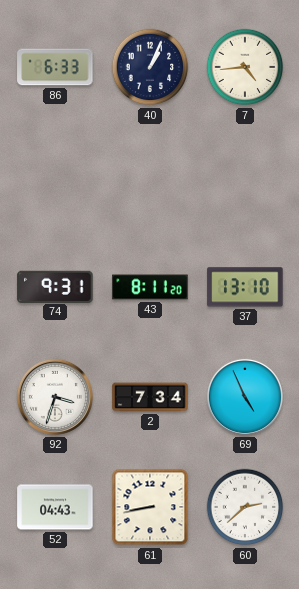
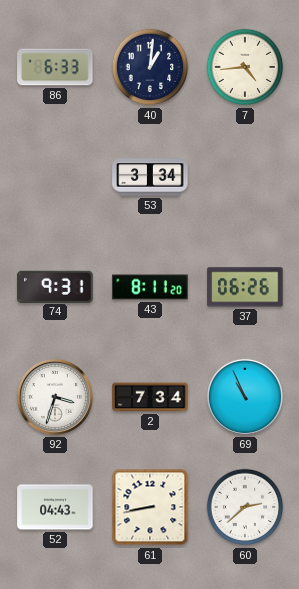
40: 1:04 -> 1:01
53: none -> 3:34
37: 13:10 -> 06:26
69: 4:56 -> 10:56
